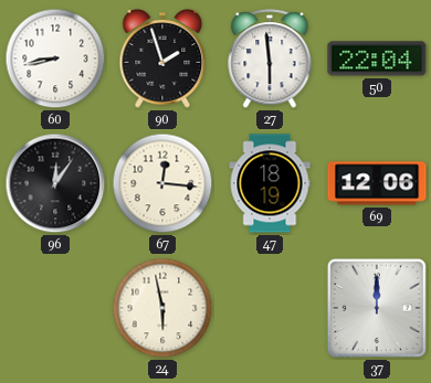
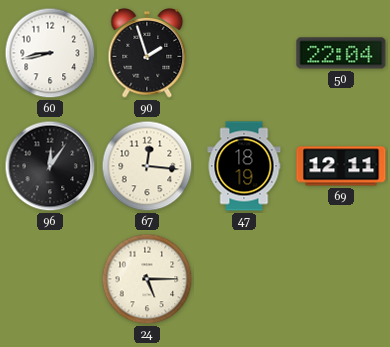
27: 5:59 -> none
69: 12:06 -> 12:11
24: 5:58 -> 5:15
37: 12:00 -> none
